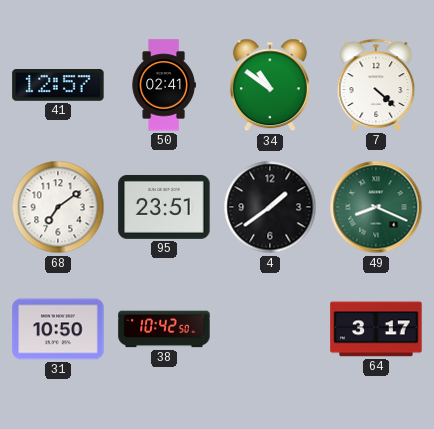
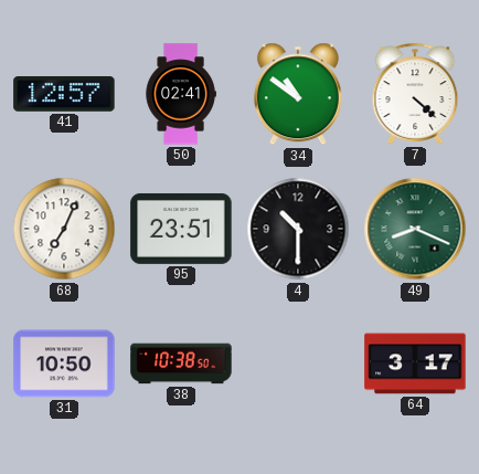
68: 7:09 -> 7:04
4: 1:39 -> 10:30
38: 10:42 -> 10:38
